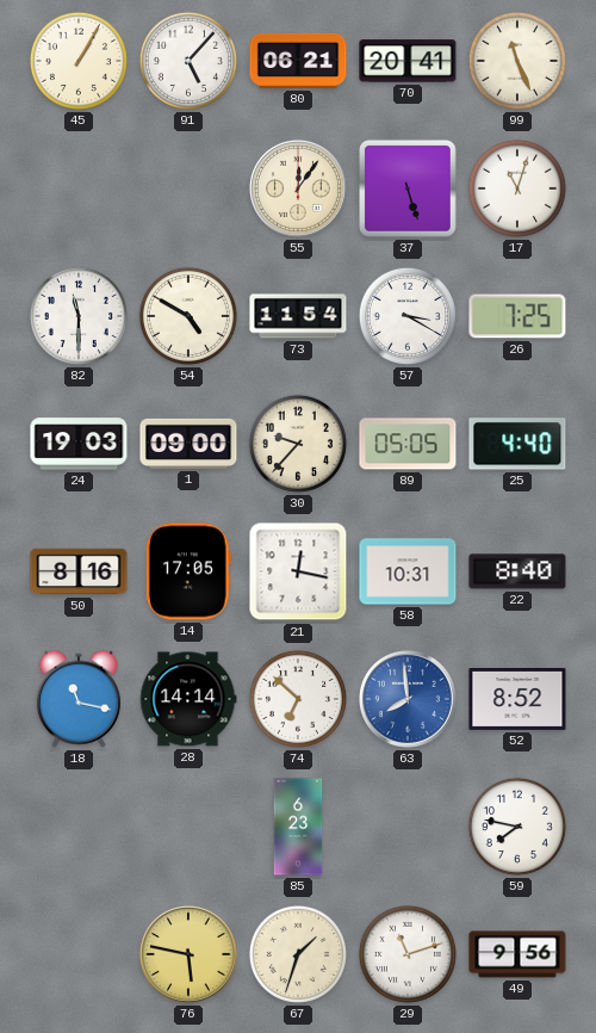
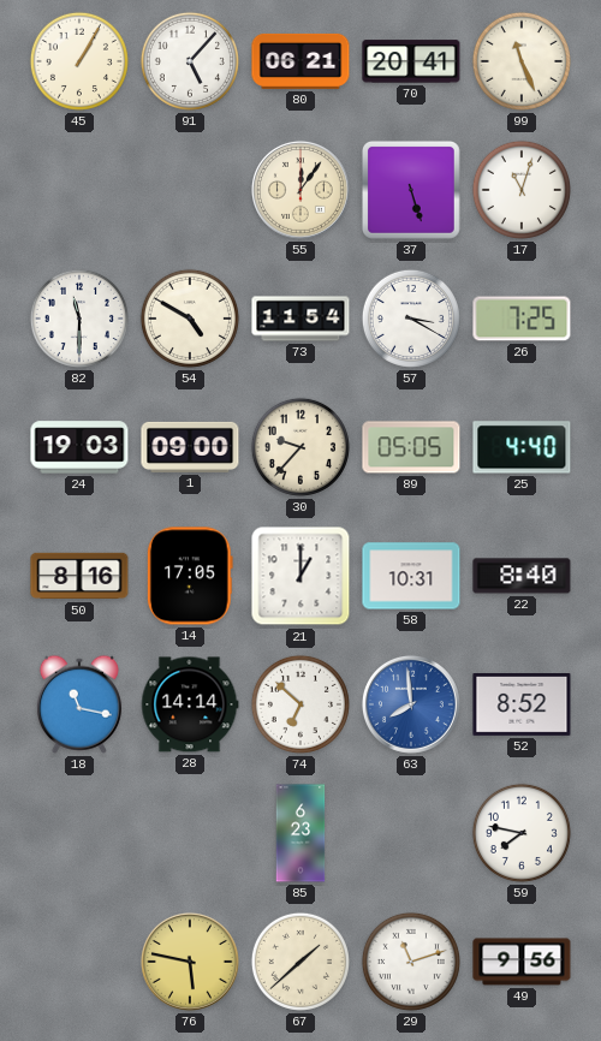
21: 12:17 -> 1:00
67: 1:33 -> 1:38
